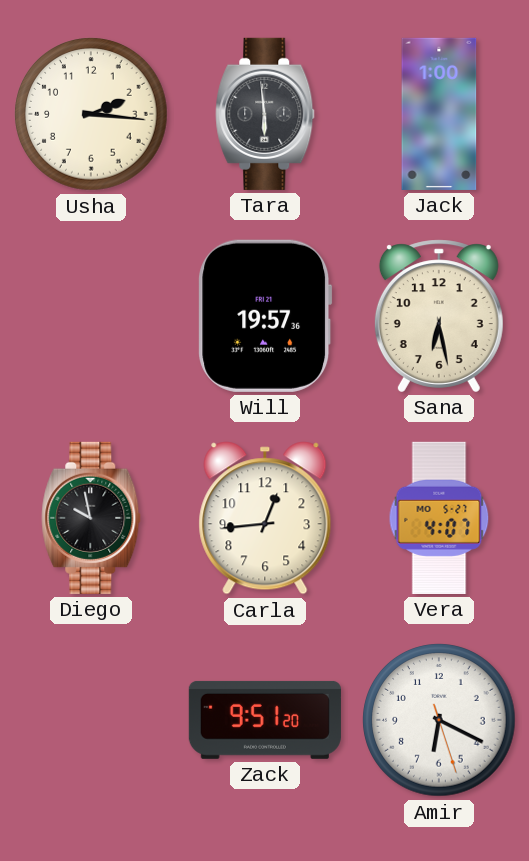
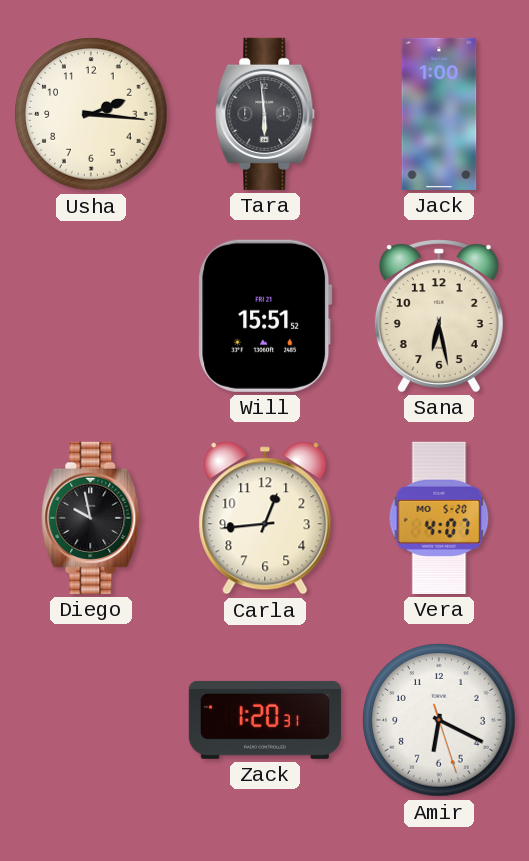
Will: 19:57 -> 15:51
Vera date: MO 5-27 -> MO 5-20
Zack: 9:51 -> 1:20
